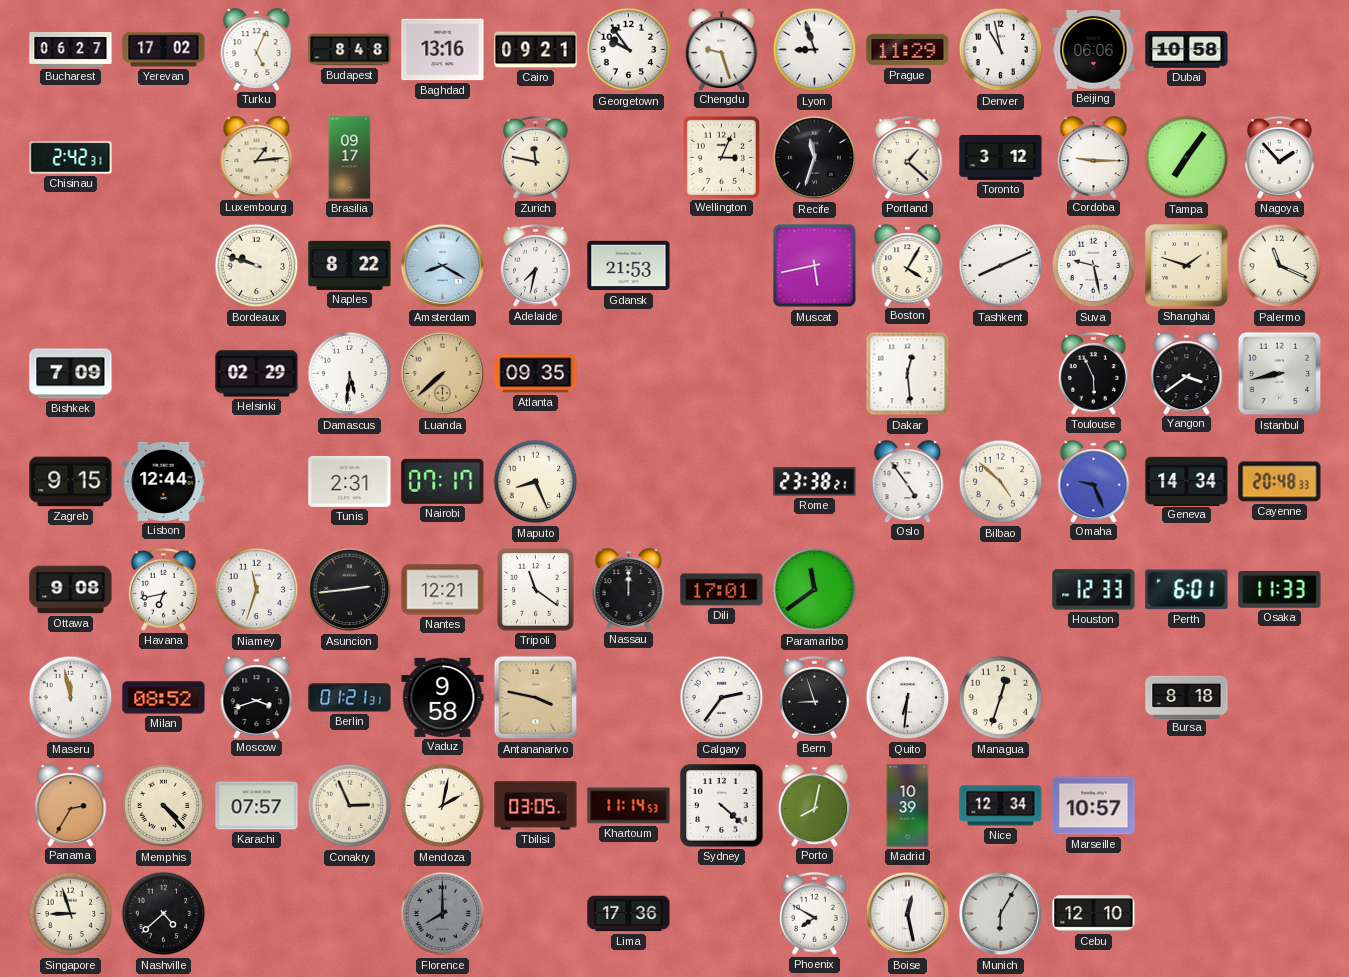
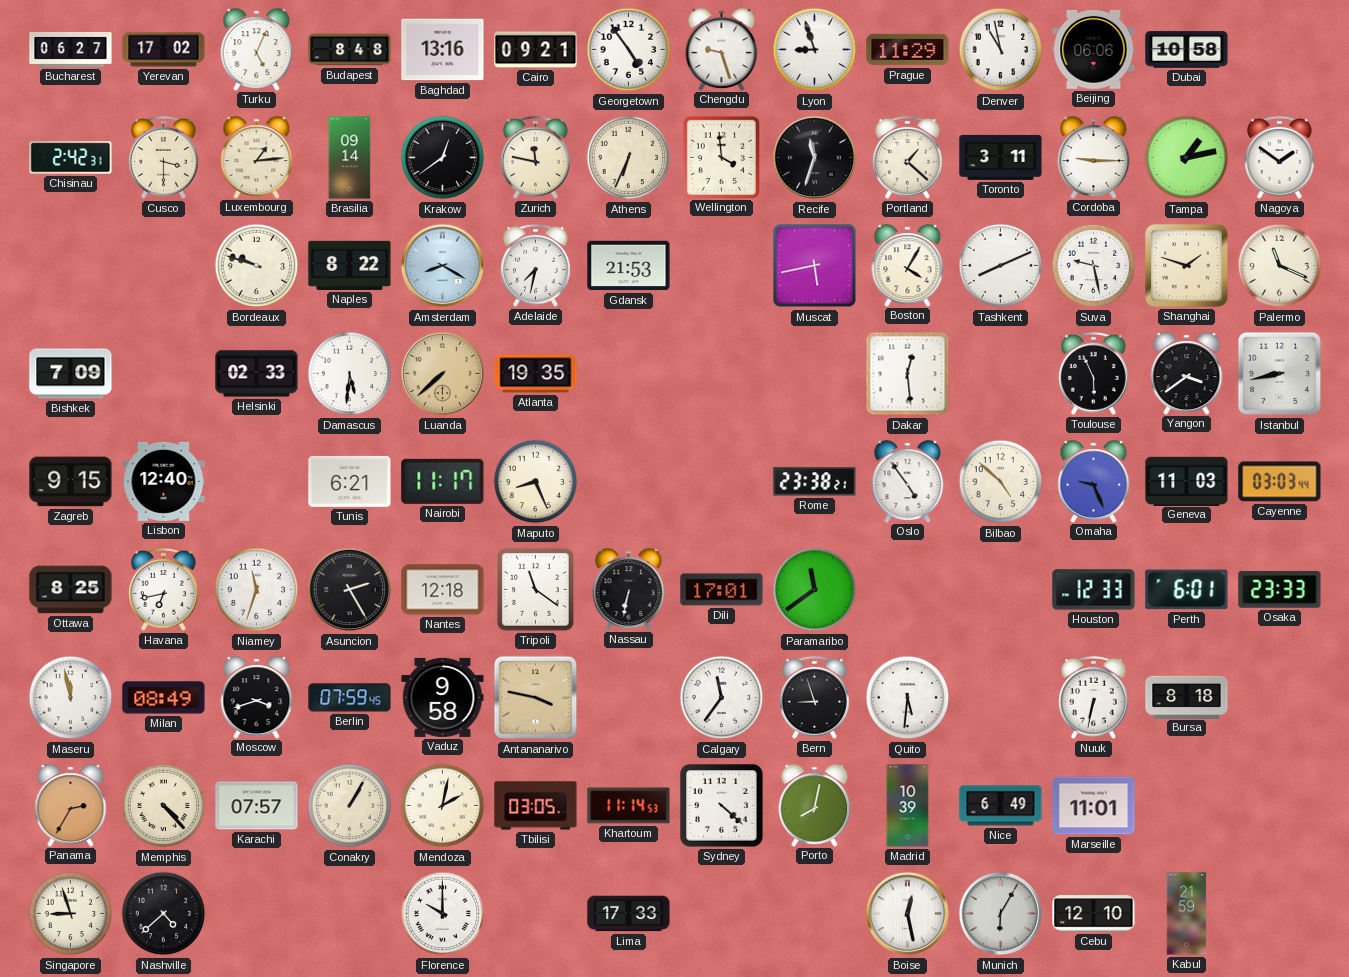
Georgetown: 9:54 -> 4:54
Cusco: none -> 3:30
Brasilia: 09:17 -> 09:14
Krakow: none -> 12:39
Athens: none -> 6:34
Wellington: 3:04 -> 3:59
Toronto: 3:12 -> 3:11
Tampa: 7:06 -> 1:13
Nagoya: 1:53 -> 1:51
Helsinki: 02:29 -> 02:33
Atlanta: 09:35 -> 19:35
Lisbon: 12:44 -> 12:40
Tunis: 2:31 -> 6:21
Nairobi: 07:17 -> 11:17
Geneva: 14:34 -> 11:03
Cayenne: 20:48 -> 03:03
Ottawa: 9:08 -> 8:25
Asuncion: 2:44 -> 2:25
Nantes: 12:21 -> 12:18
Nassau: 12:00 -> 6:32
Osaka: 11:33 -> 23:33
Milan: 08:52 -> 08:49
Berlin: 01:21 -> 07:59
Calgary: 2:36 -> 11:36
Quito: 6:31 -> 5:31
Managua: 12:33 -> none
Nuuk: none -> 6:32
Conakry: 2:56 -> 1:05
Nice: 12:34 -> 6:49
Marseille: 10:57 -> 11:01
Florence: 8:00 -> 10:00
Florence dial: grey -> white
Lima: 17:36 -> 17:33
Phoenix: 7:50 -> none
Kabul: none -> 21:59
